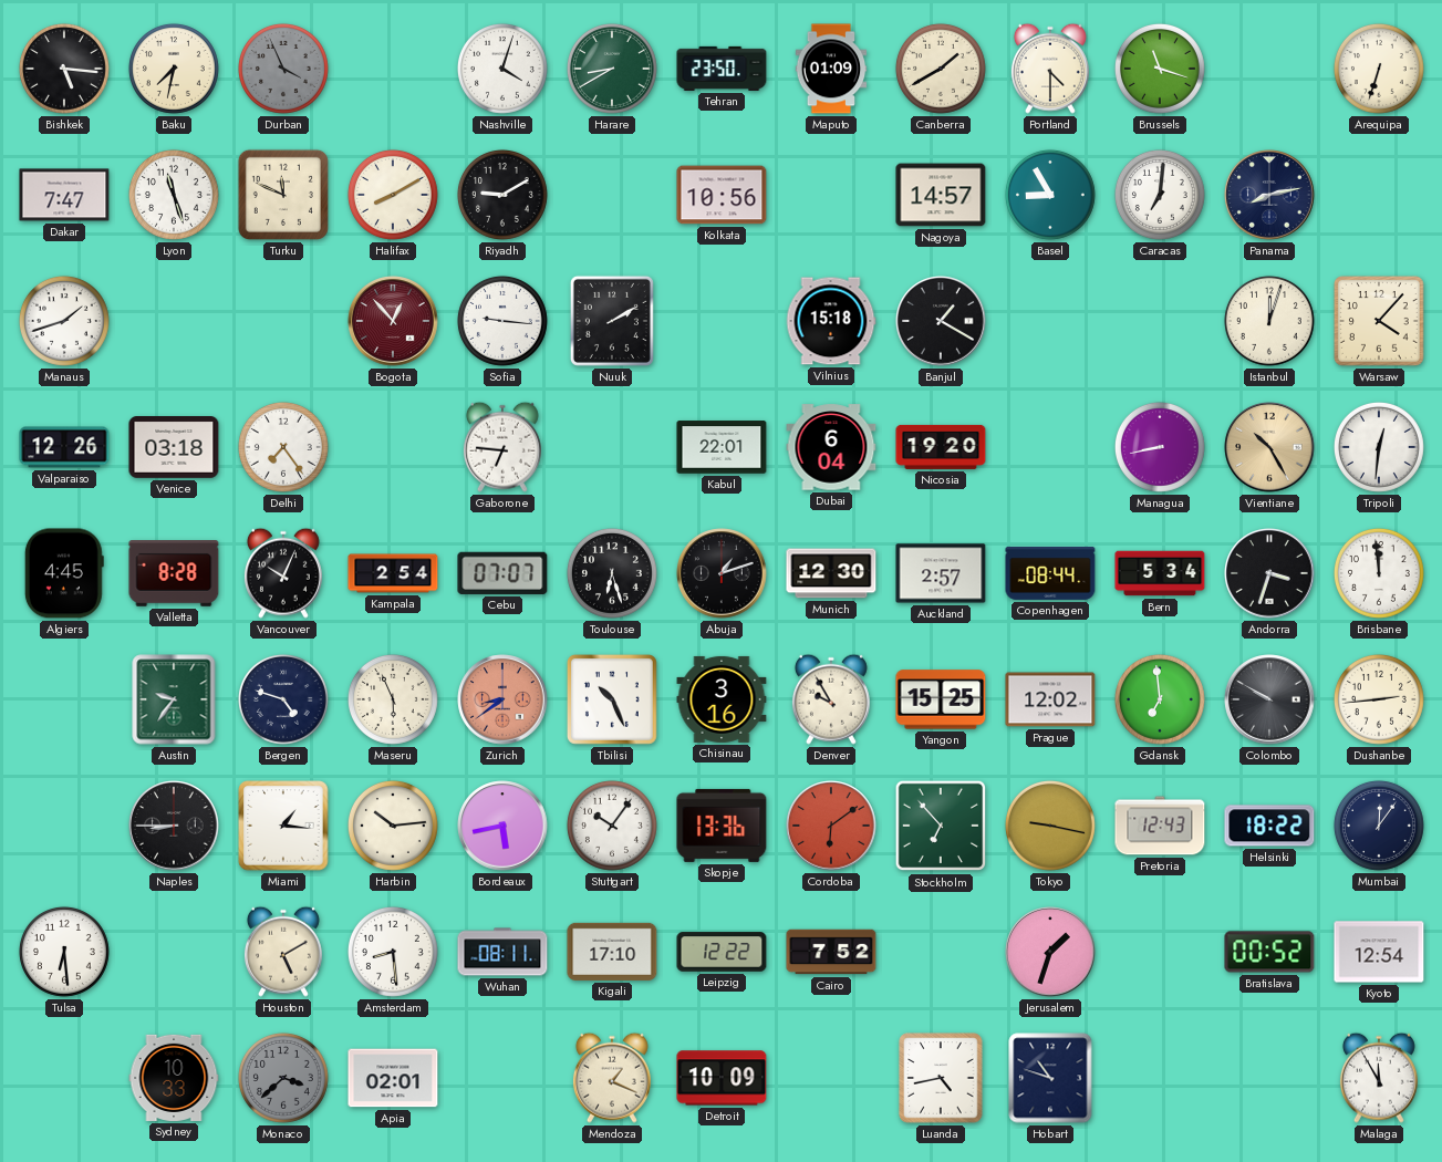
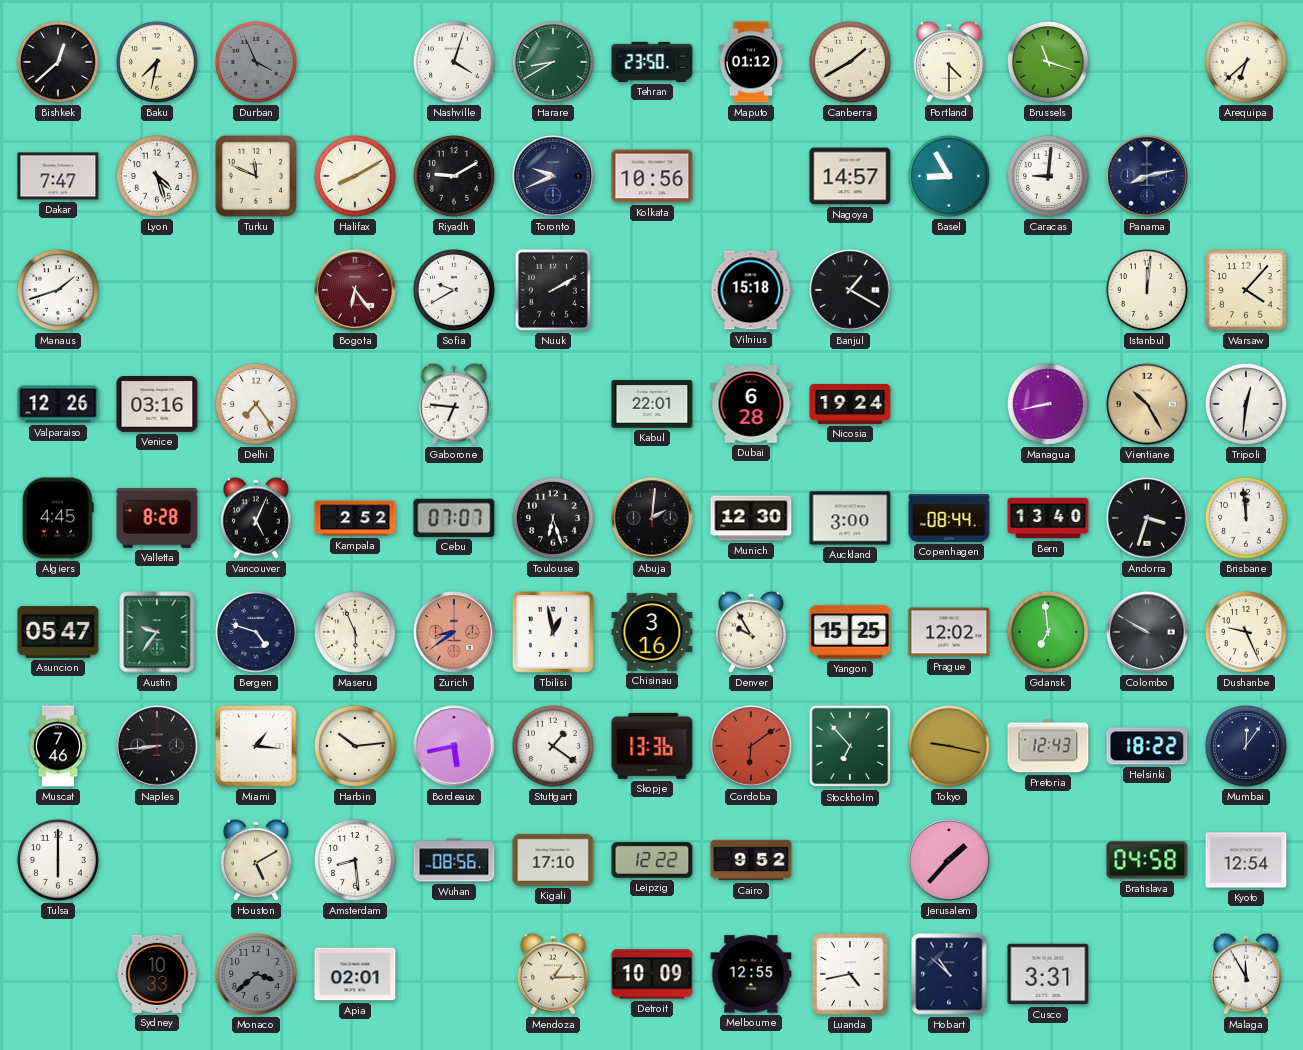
Bishkek: 5:16 -> 12:38
Maputo: 01:09 -> 01:12
Arequipa: 6:33 -> 6:38
Lyon: 11:27 -> 4:27
Toronto: none -> 9:41
Caracas: 7:01 -> 9:01
Bogota: 12:53 -> 6:24
Sofia: 9:16 -> 9:40
Istanbul: 12:03 -> 12:01
Venice: 03:18 -> 03:16
Dubai: 6:04 -> 6:28
Nicosia: 19:20 -> 19:24
Vancouver: 10:04 -> 5:04
Kampala: 2:54 -> 2:52
Abuja: 1:12 -> 2:01
Auckland: 2:57 -> 3:00
Bern: 5:34 -> 13:40
Asuncion: none -> 05:47
Tbilisi: 10:26 -> 12:58
Dushanbe: 2:44 -> 9:26
Muscat: none -> 7:46
Naples: 8:45 -> 8:44
Stuttgart: 10:06 -> 1:21
Tulsa: 6:29 -> 6:00
Wuhan: 08:11 -> 08:56
Cairo: 7:52 -> 9:52
Jerusalem: 1:33 -> 1:37
Bratislava: 00:52 -> 04:58
Mendoza: 1:19 -> 1:15
Melbourne: none -> 12:55
Hobart: 10:48 -> 10:52
Cusco: none -> 3:31
